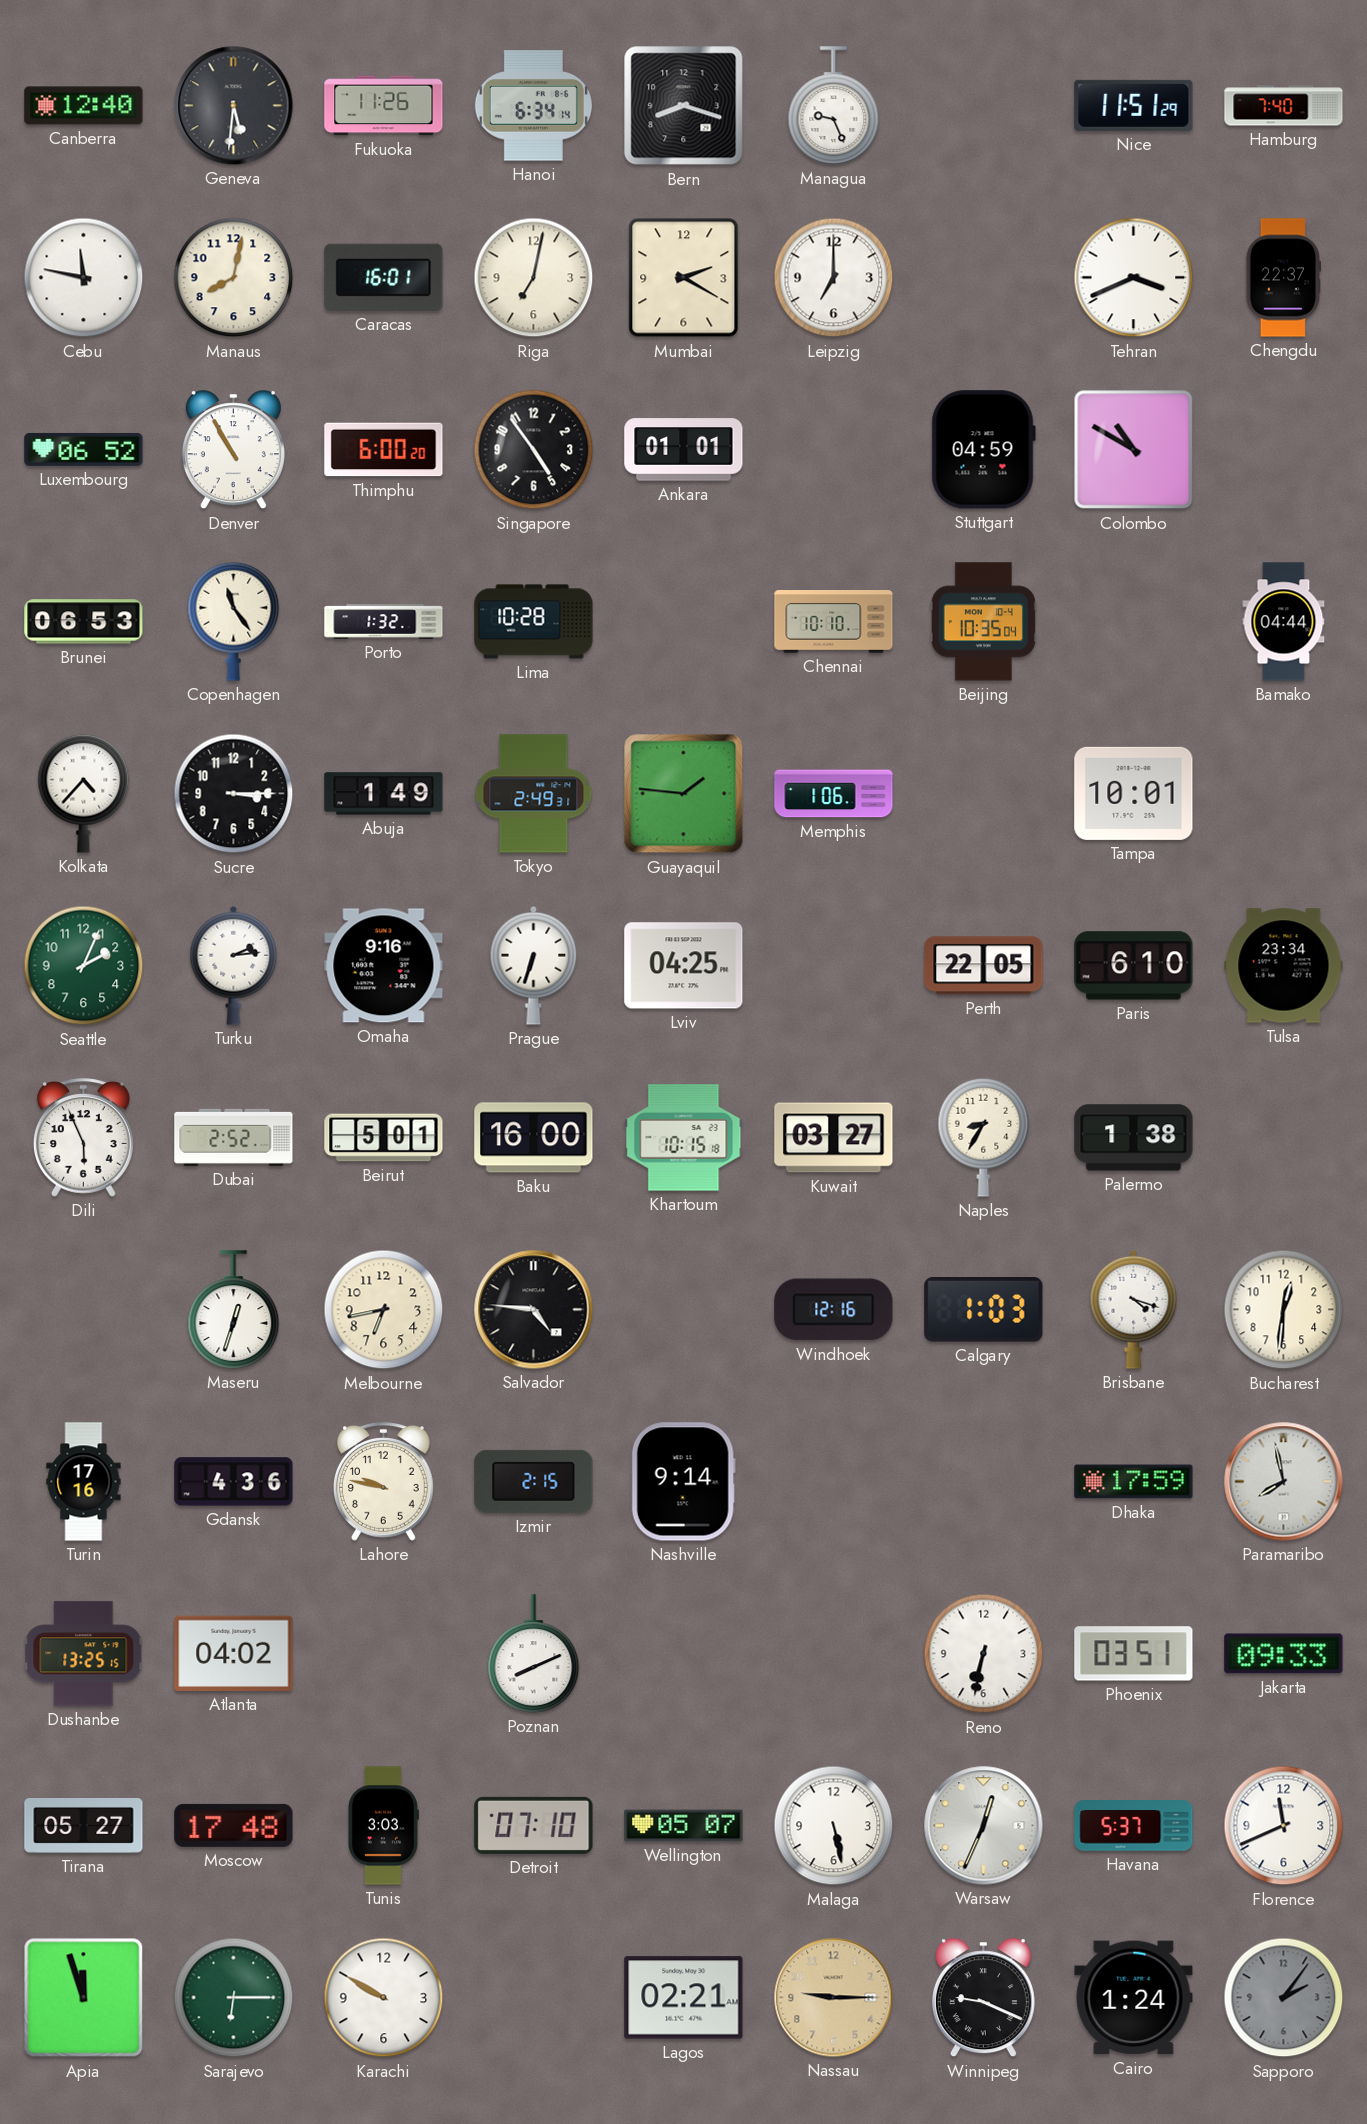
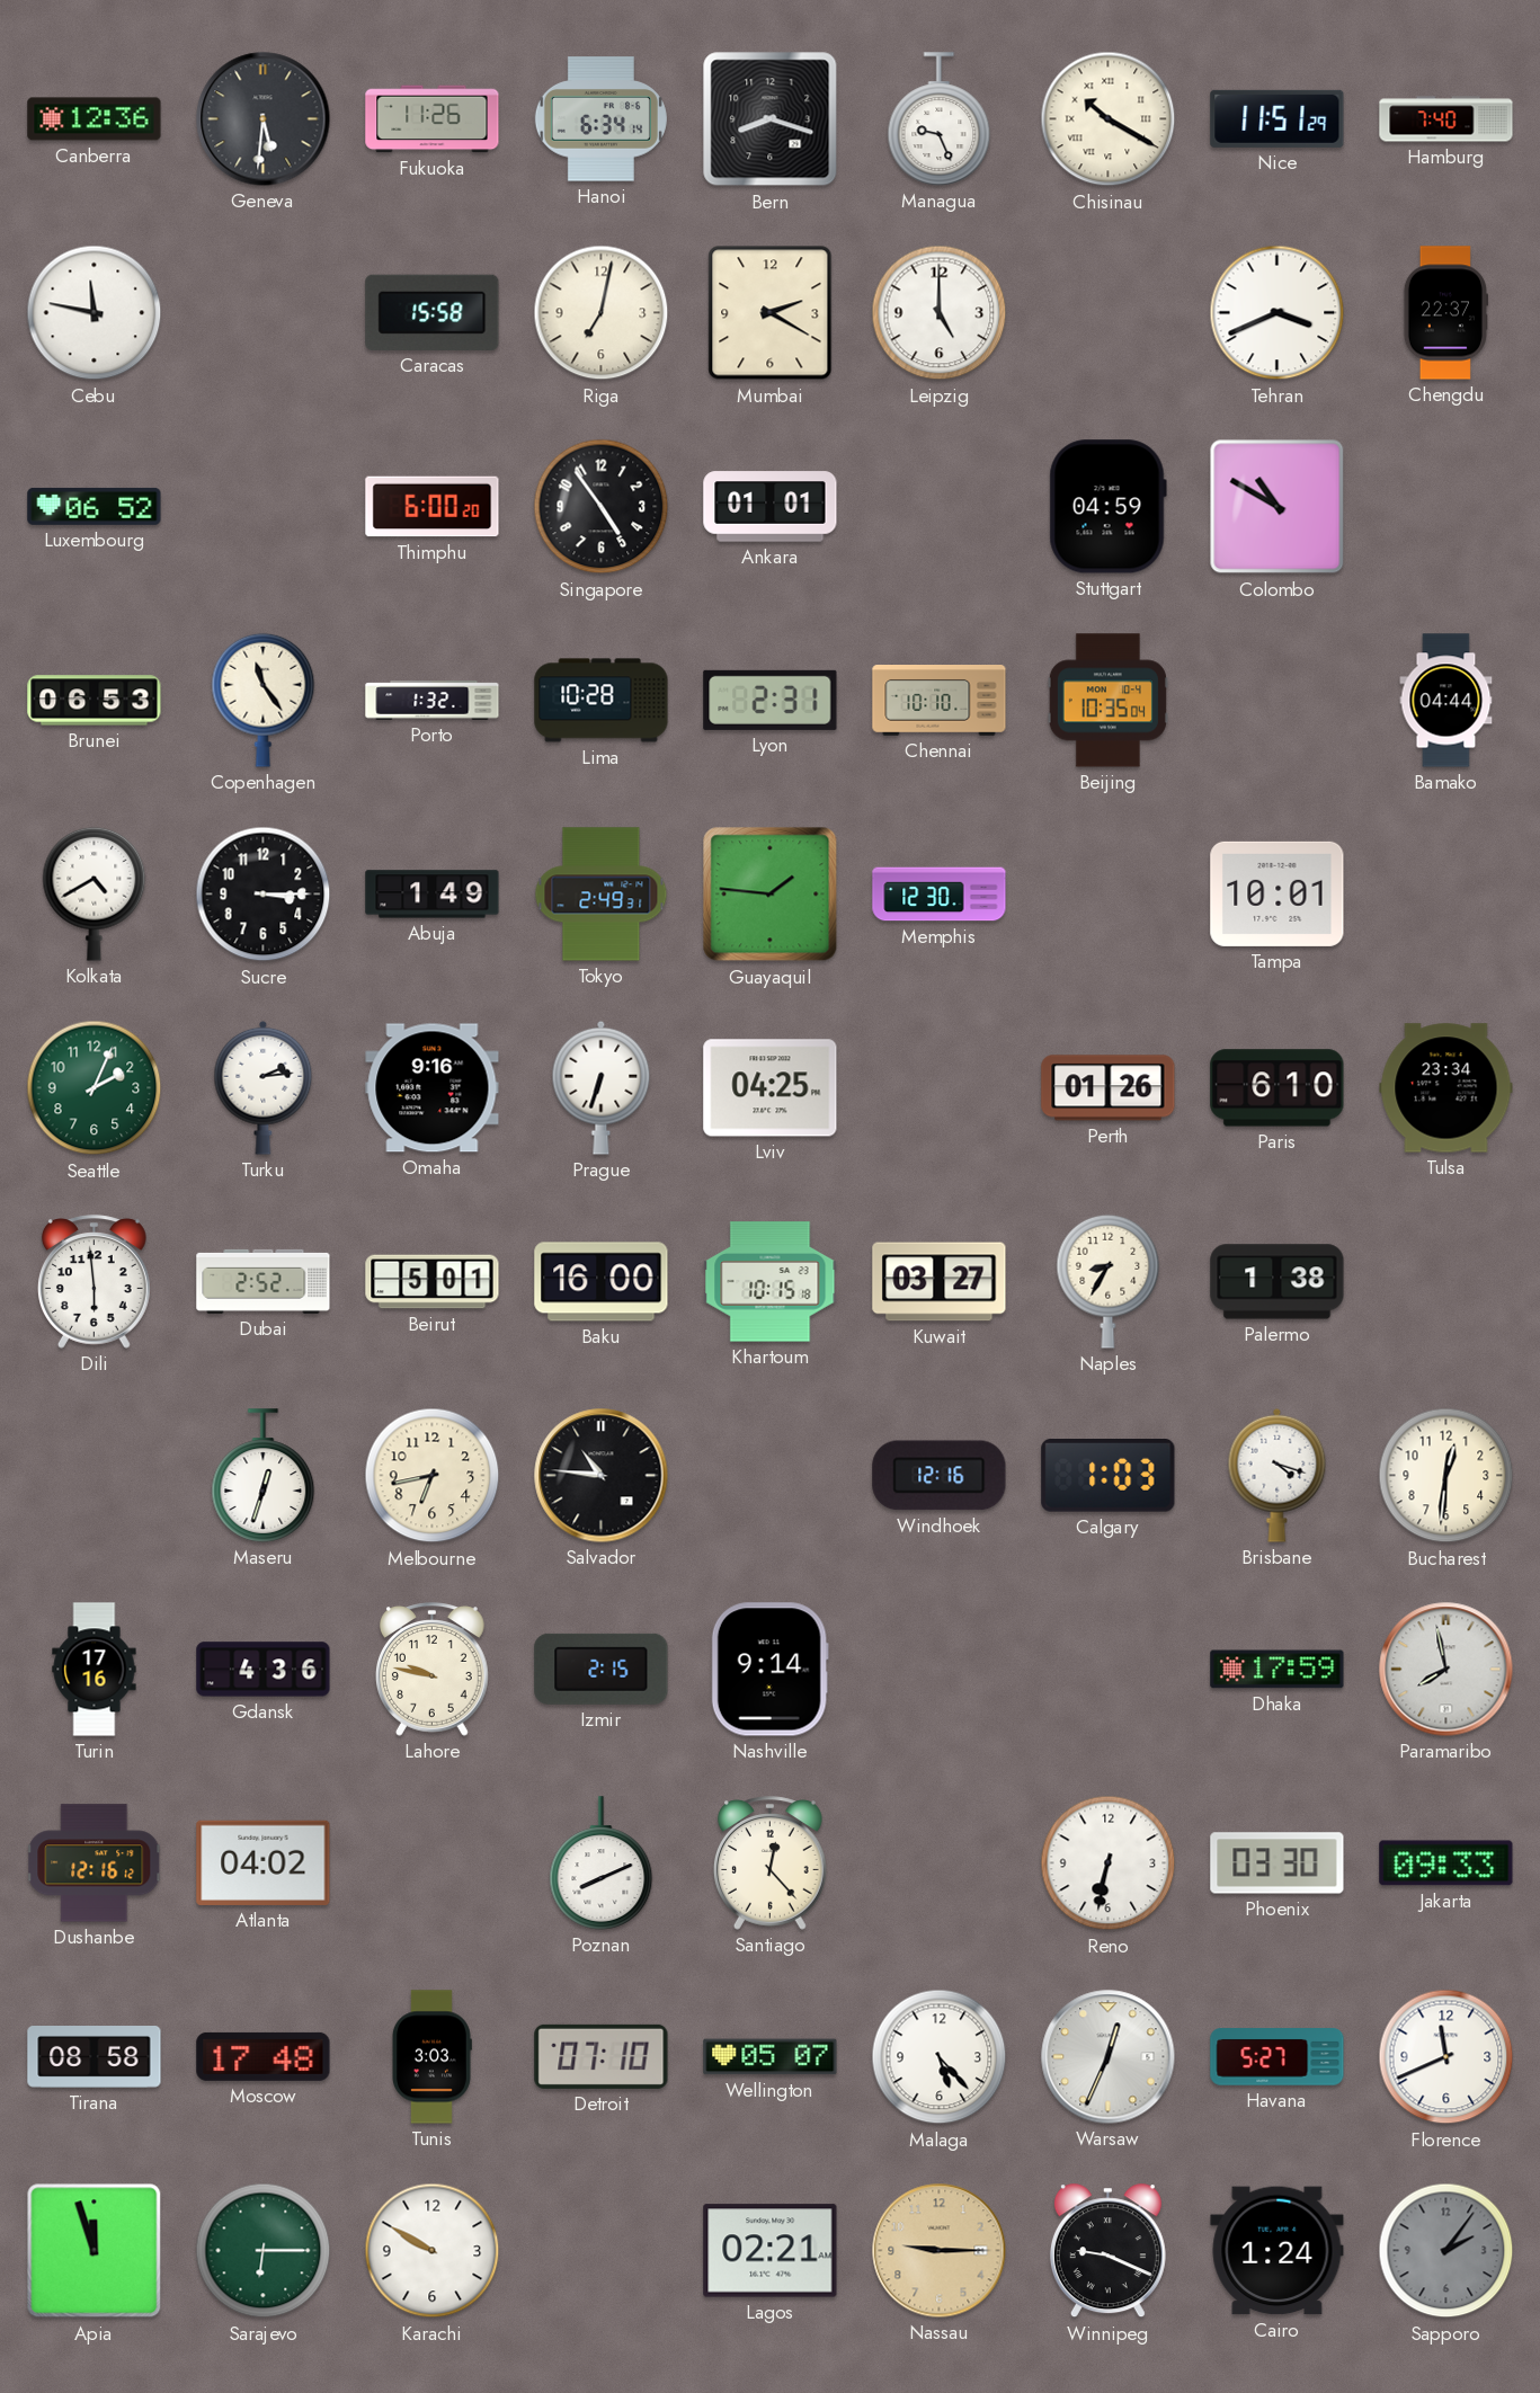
Canberra: 12:40 -> 12:36
Chisinau: none -> 10:20
Manaus: 8:02 -> none
Caracas: 16:01 -> 15:58
Leipzig: 7:00 -> 5:00
Denver: 10:55 -> none
Lyon: none -> 2:31
Kolkata: 4:37 -> 4:40
Memphis: 1:06 -> 12:30
Perth: 22:05 -> 01:26
Dili: 5:56 -> 5:59
Salvador: 4:46 -> 10:46
Dushanbe: 13:25 -> 12:16
Santiago: none -> 12:23
Phoenix: 03:51 -> 03:30
Tirana: 05:27 -> 08:58
Malaga: 5:28 -> 5:23
Havana: 5:37 -> 5:27
